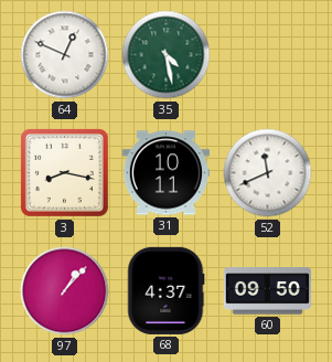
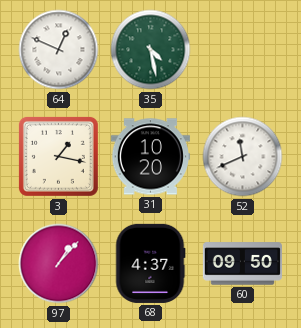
3: 8:17 -> 1:17
31: 10:11 -> 10:20
